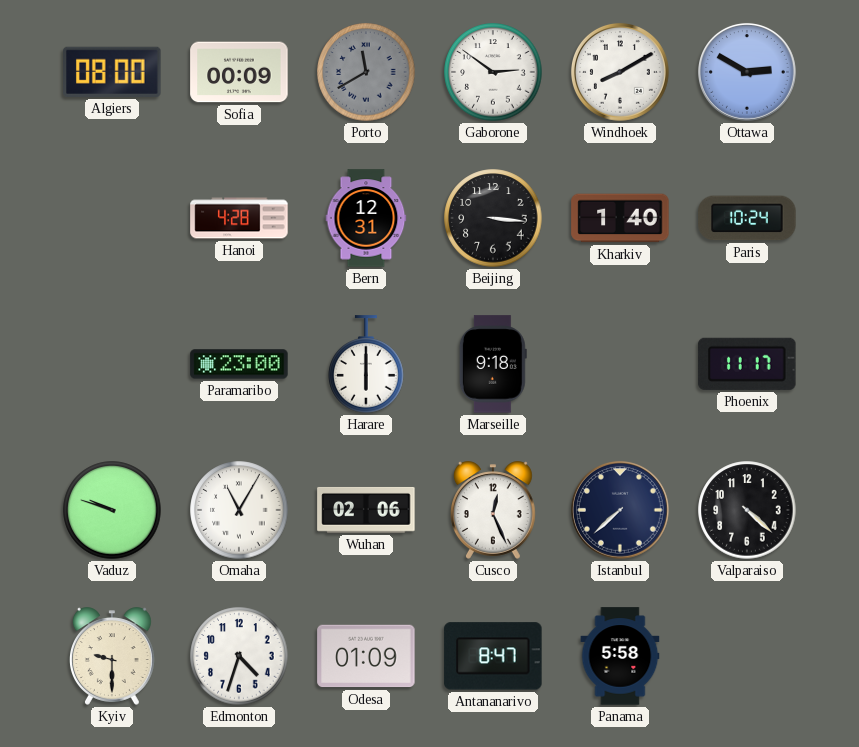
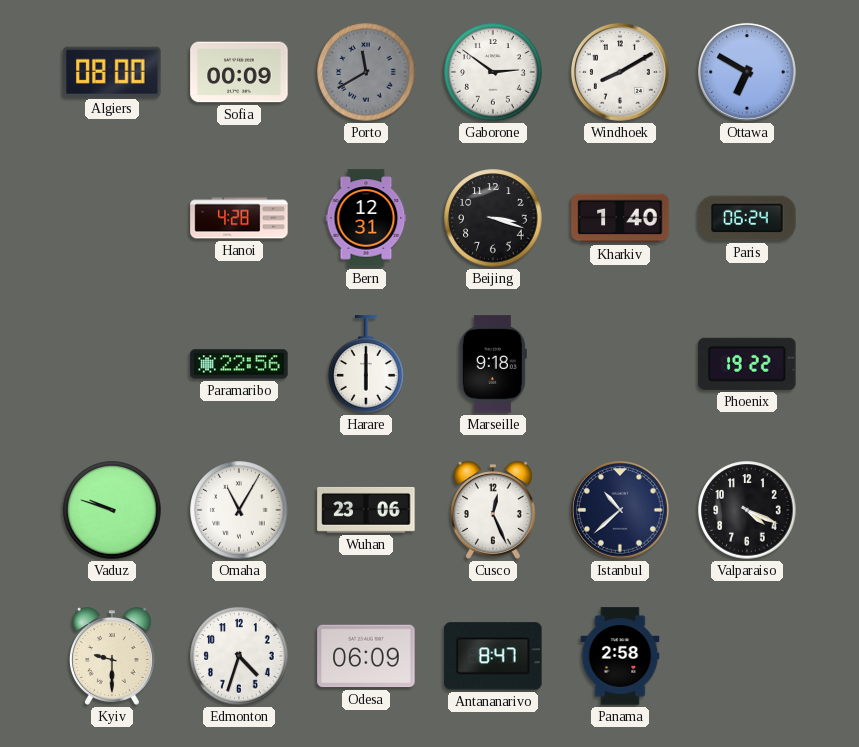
Ottawa: 2:50 -> 6:50
Beijing: 3:16 -> 3:18
Paris: 10:24 -> 06:24
Paramaribo: 23:00 -> 22:56
Phoenix: 11:17 -> 19:22
Wuhan: 02:06 -> 23:06
Istanbul: 7:38 -> 10:38
Valparaiso: 4:22 -> 4:19
Odesa: 01:09 -> 06:09
Panama: 5:58 -> 2:58
